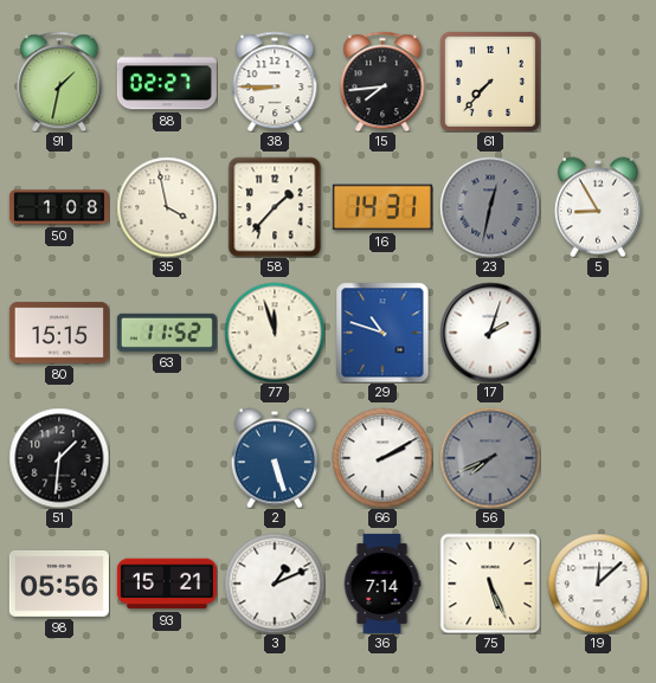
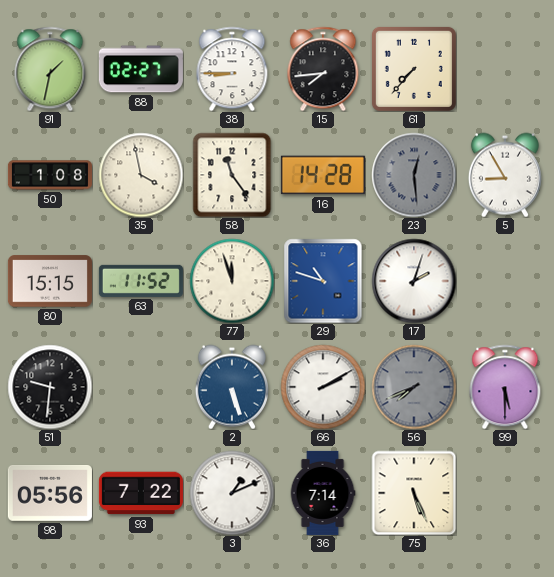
58: 1:37 -> 11:24
16: 14:31 -> 14:28
23: 12:32 -> 12:29
51: 1:31 -> 9:31
99: none -> 5:30
93: 15:21 -> 7:22
19: 12:08 -> none
